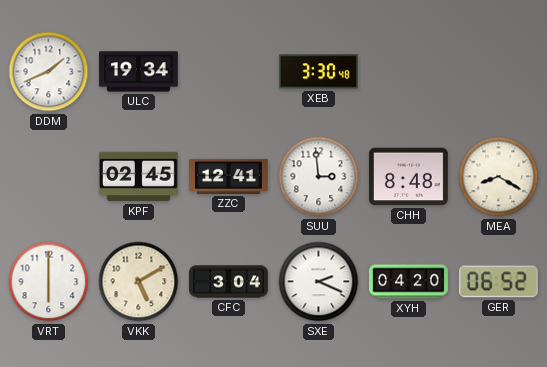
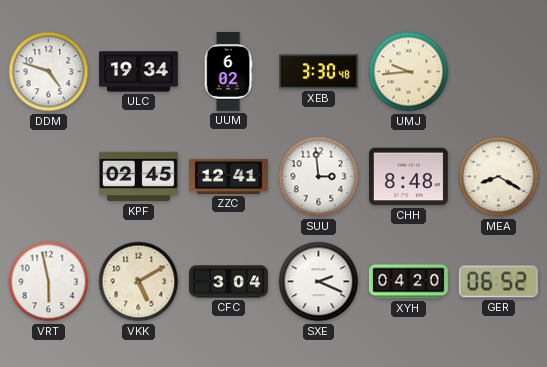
DDM: 1:41 -> 4:48
UUM: none -> 6:02
UMJ: none -> 9:44
VRT: 6:00 -> 5:58
